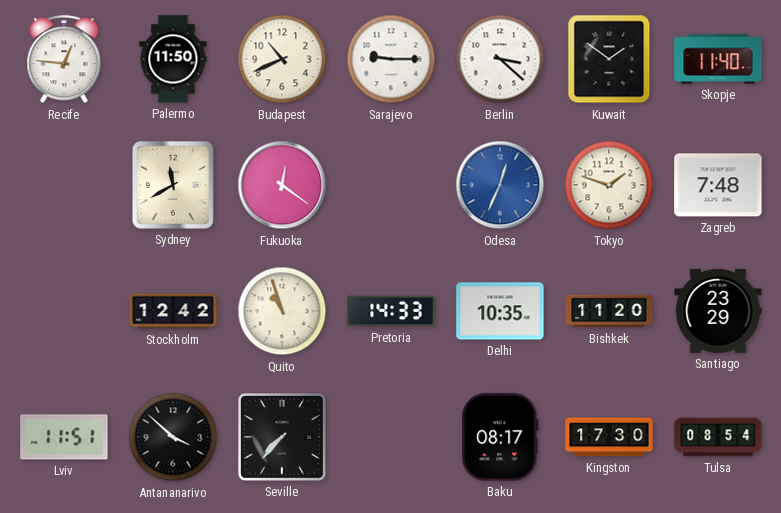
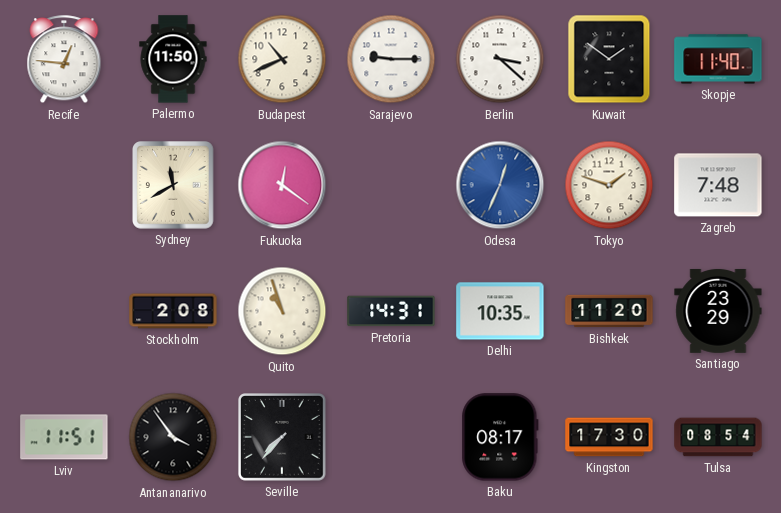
Stockholm: 12:42 -> 2:08
Pretoria: 14:33 -> 14:31
Antananarivo: 3:52 -> 3:54
